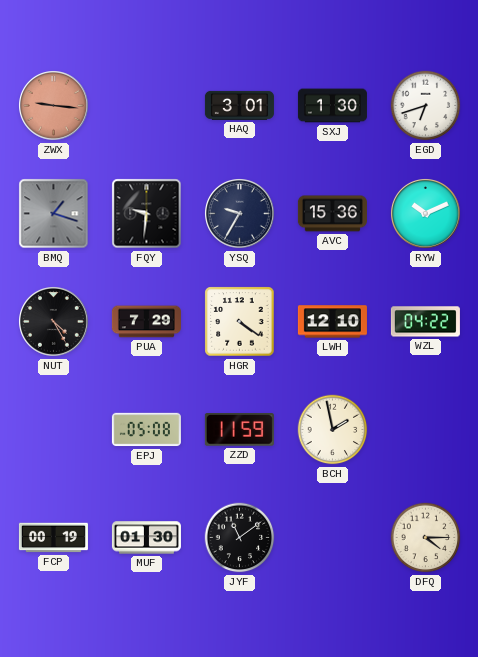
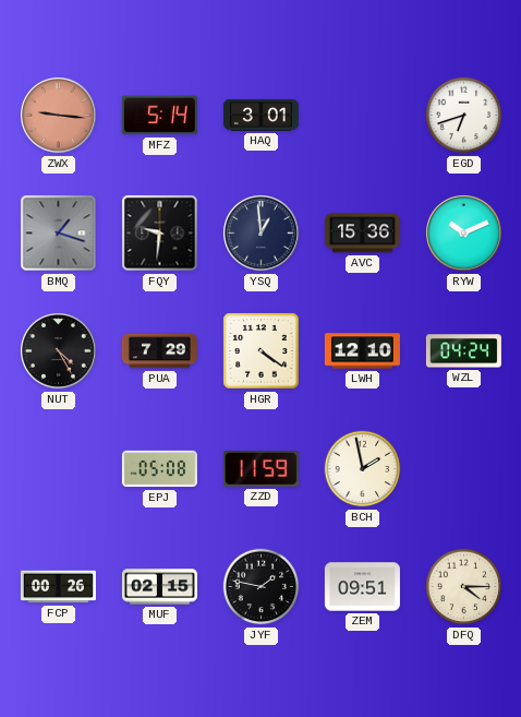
MFZ: none -> 5:14
SXJ: 1:30 -> none
YSQ: 9:35 -> 12:59
WZL: 04:22 -> 04:24
FCP: 00:19 -> 00:26
MUF: 01:30 -> 02:15
JYF: 11:09 -> 1:47
ZEM: none -> 09:51
